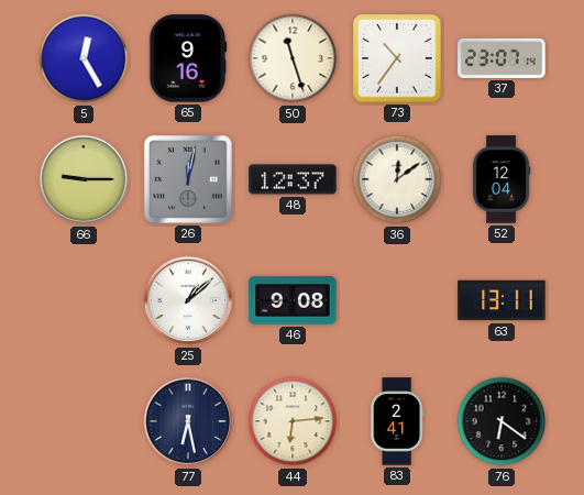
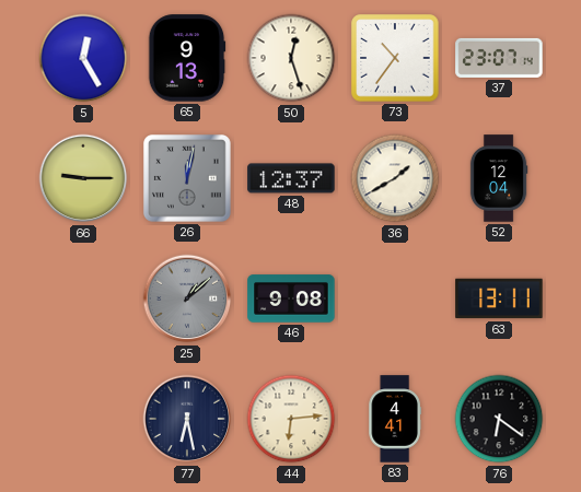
65: 9:16 -> 9:13
50: 11:27 -> 12:27
36: 12:09 -> 1:40
25 dial: white -> grey
83: 2:41 -> 4:41
